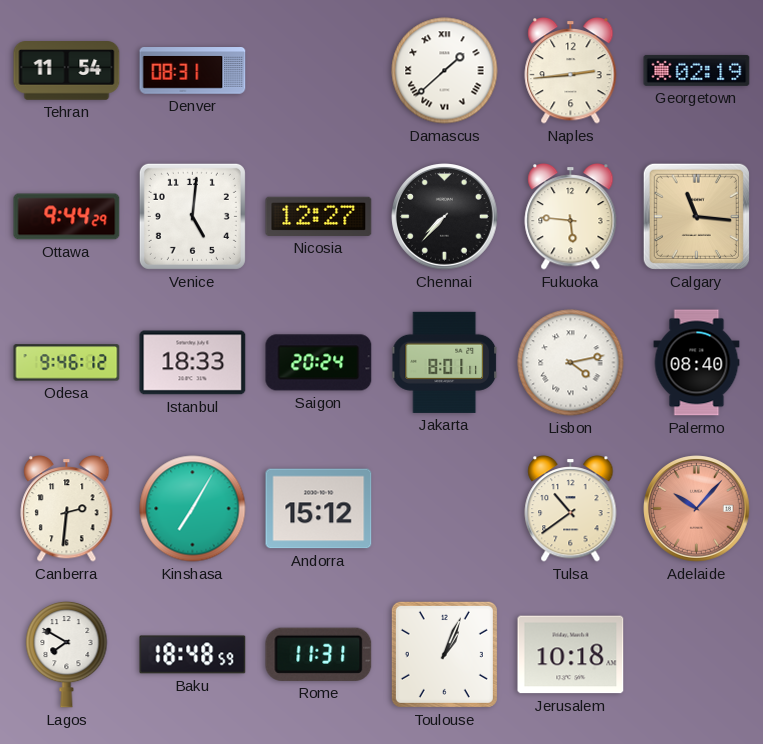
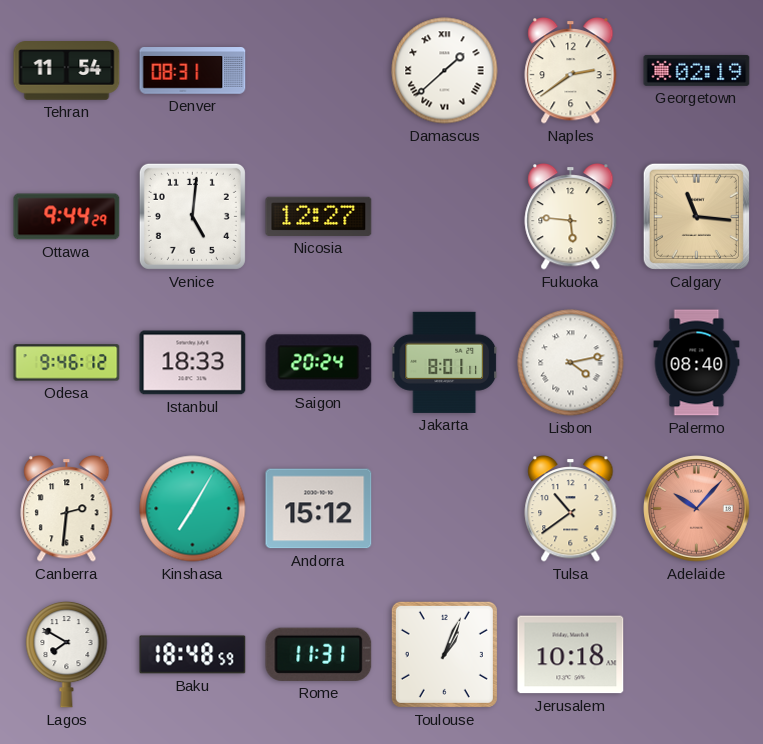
Naples: 2:44 -> 2:39
Chennai: 7:37 -> none
